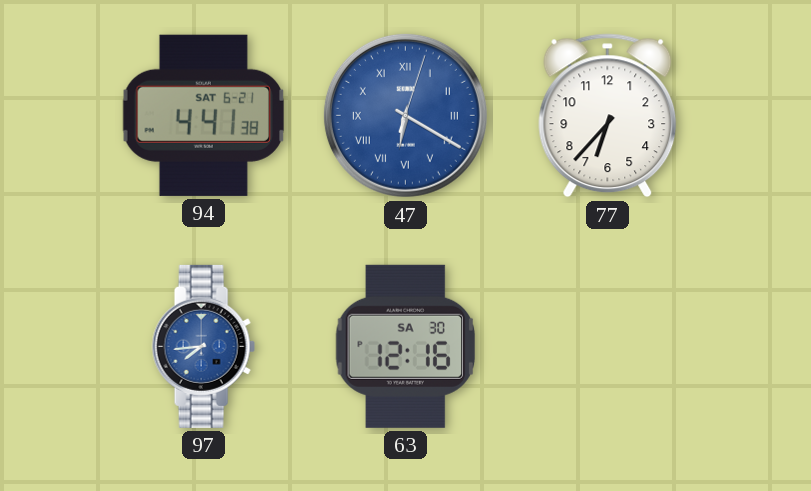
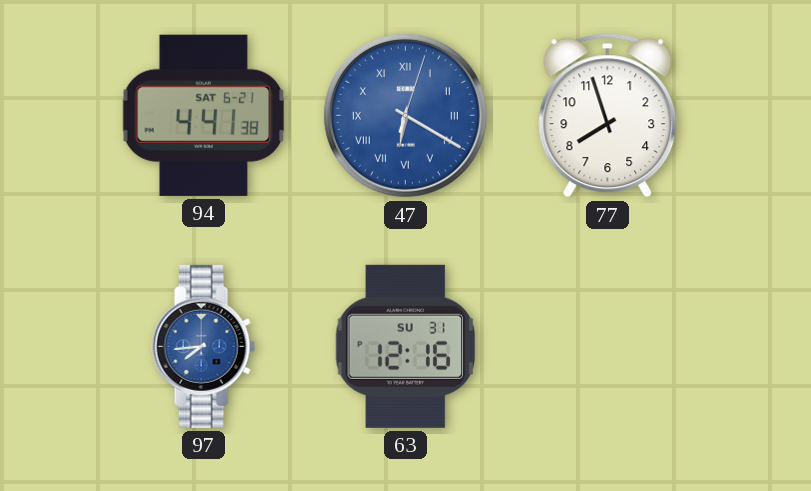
77: 6:37 -> 7:57
63 date: SA 30 -> SU 31
